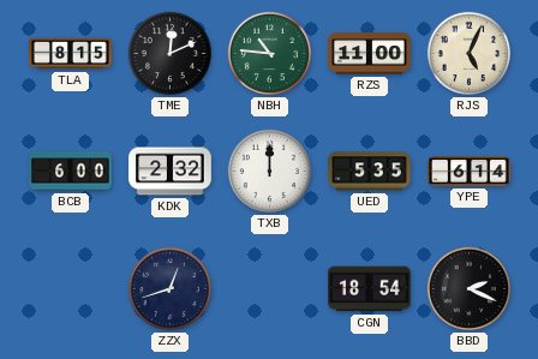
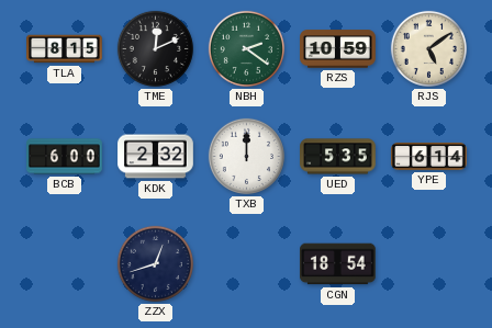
NBH: 10:46 -> 2:21
RZS: 11:00 -> 10:59
RJS: 5:04 -> 5:09
BBD: 2:19 -> none
